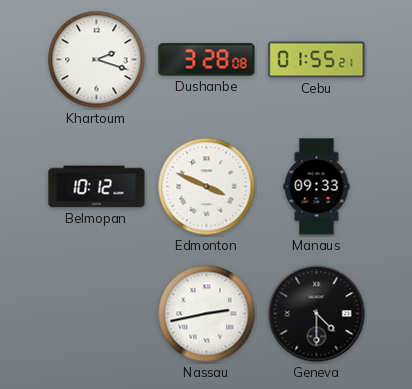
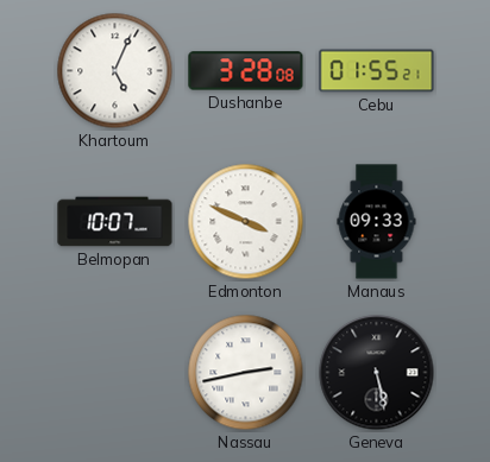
Khartoum: 2:18 -> 5:04
Belmopan: 10:12 -> 10:07
Geneva: 4:30 -> 5:28
